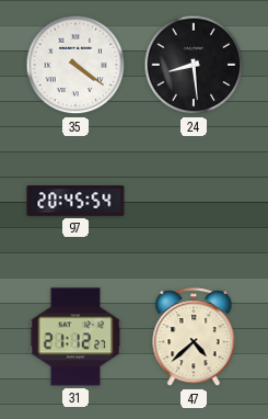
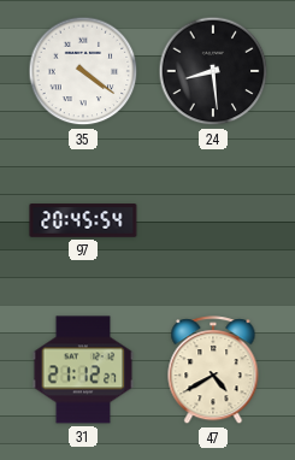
47: 4:38 -> 4:40
